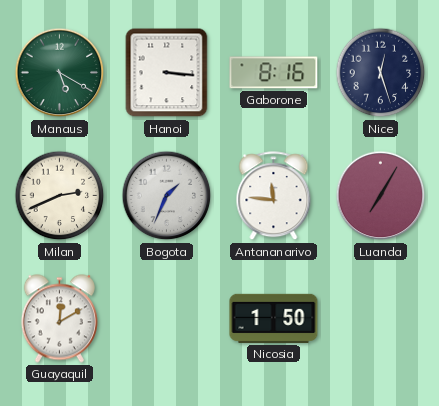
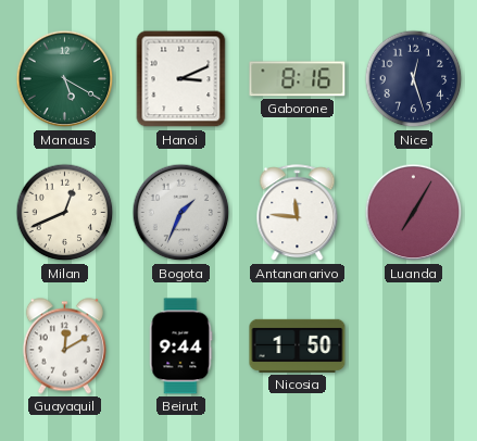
Hanoi: 3:16 -> 3:11
Milan: 2:41 -> 12:41
Beirut: none -> 9:44
